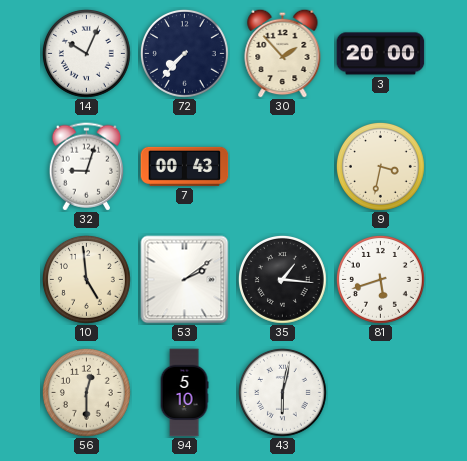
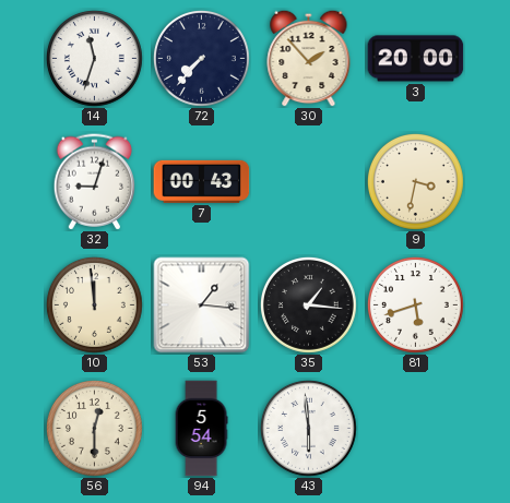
14: 10:04 -> 11:33
10: 4:59 -> 11:59
53: 2:09 -> 1:16
94: 5:10 -> 5:54
43: 6:02 -> 5:59
